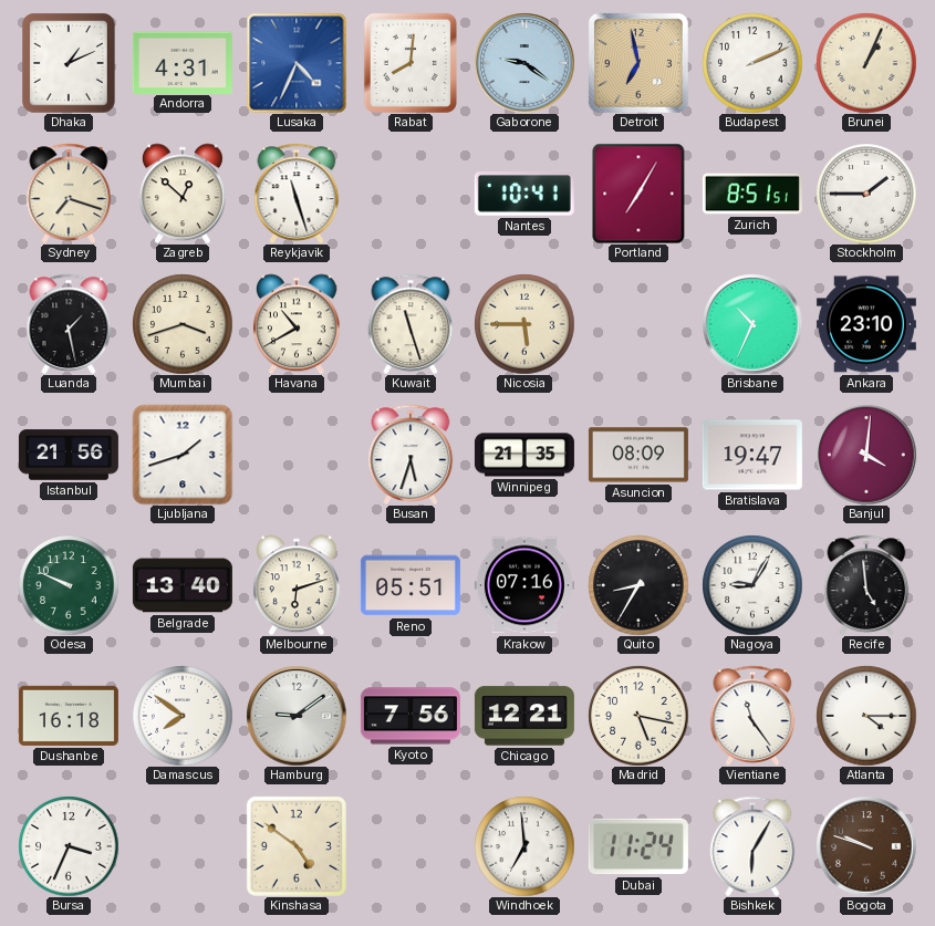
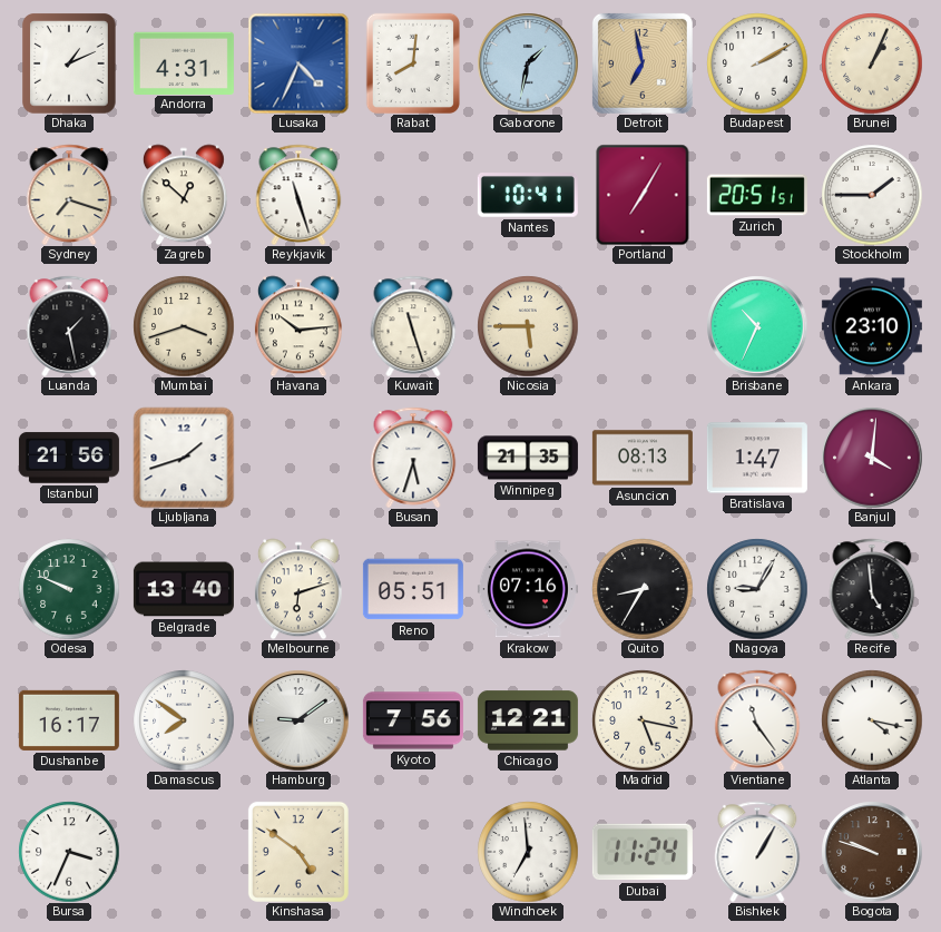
Gaborone: 9:21 -> 1:32
Budapest: 2:11 -> 2:10
Zurich: 8:51 -> 20:51
Havana: 10:40 -> 10:14
Asuncion: 08:09 -> 08:13
Bratislava: 19:47 -> 1:47
Dushanbe: 16:18 -> 16:17
Atlanta: 4:15 -> 4:17
Bishkek: 6:05 -> 1:05
